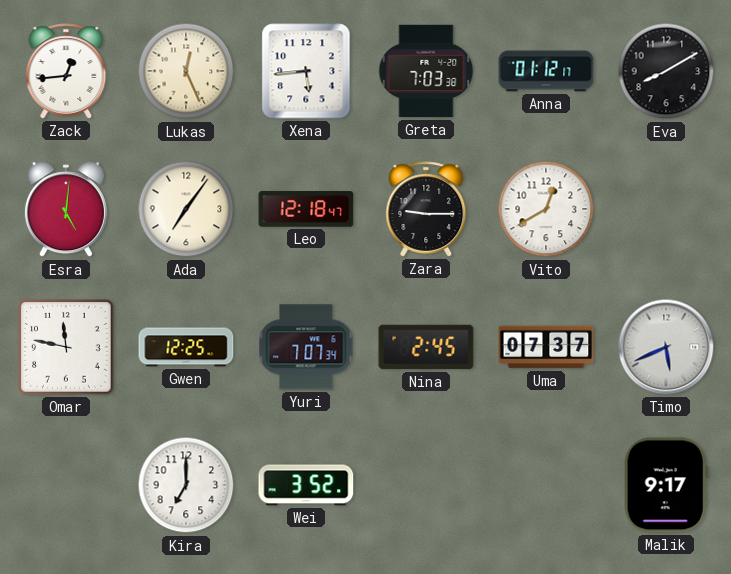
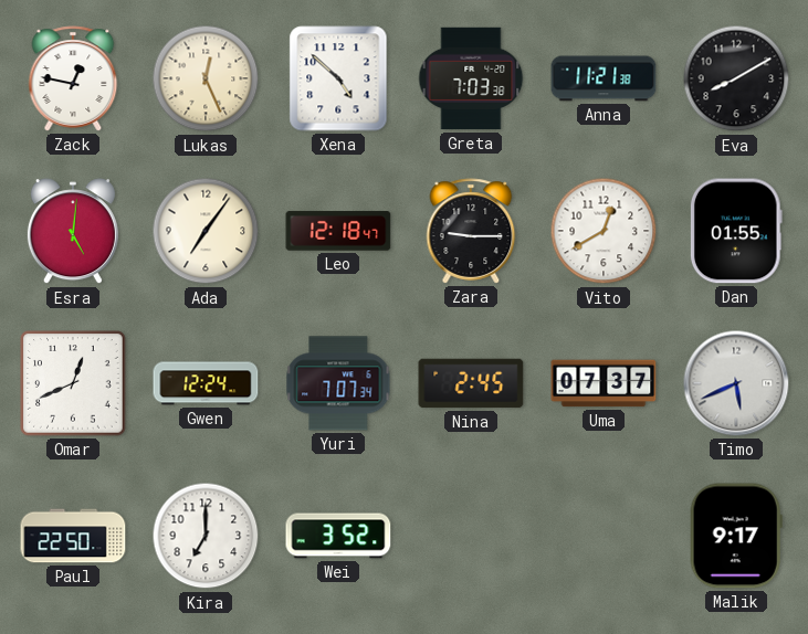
Zack: 12:44 -> 12:47
Xena: 5:44 -> 4:52
Anna: 01:12 -> 11:21
Dan: none -> 01:55
Omar: 11:47 -> 12:41
Gwen: 12:25 -> 12:24
Paul: none -> 22:50
